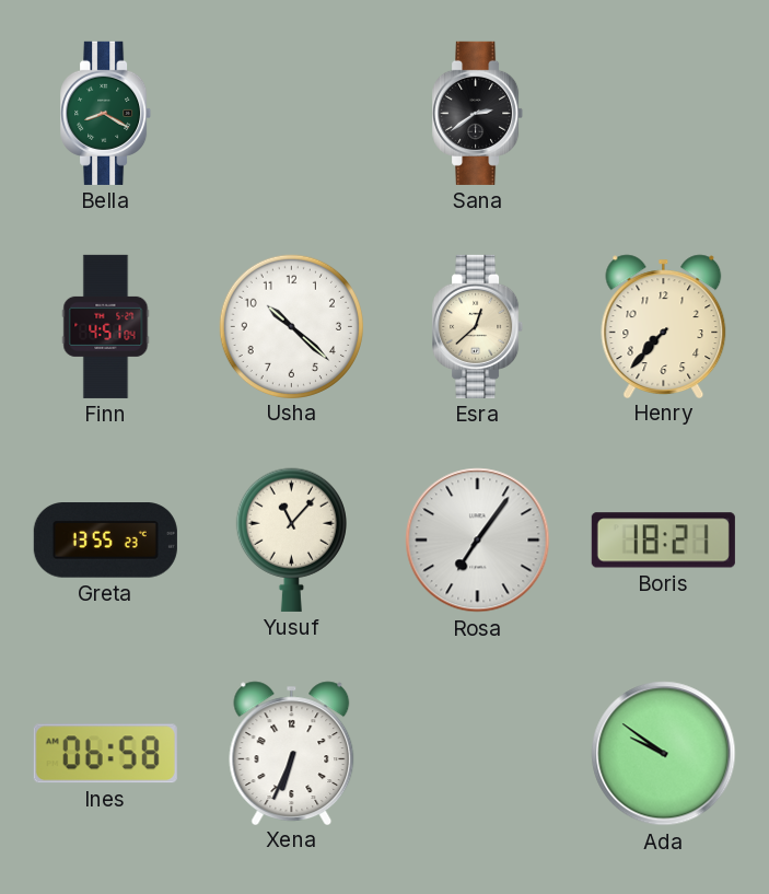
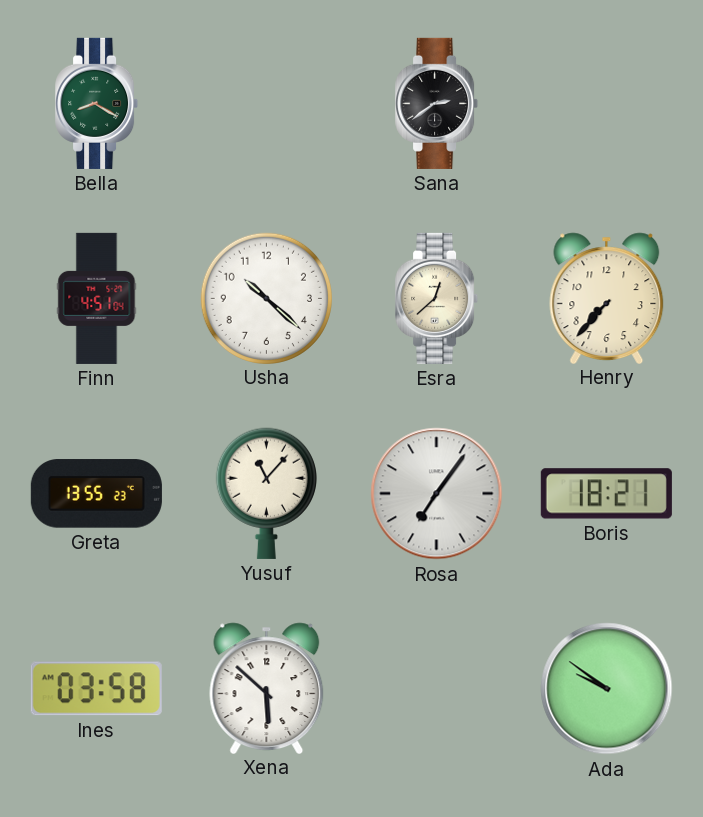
Ines: 06:58 -> 03:58
Xena: 6:34 -> 5:52
